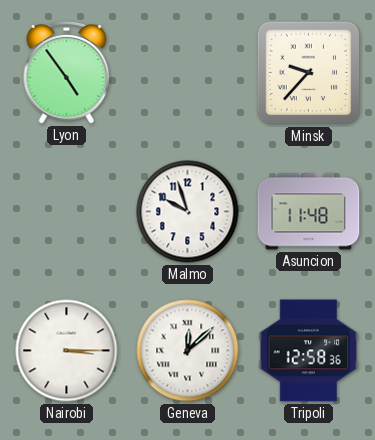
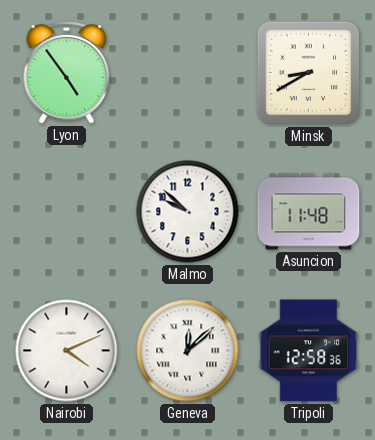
Minsk: 9:37 -> 8:40
Malmo: 9:57 -> 9:52
Nairobi: 3:15 -> 4:11
